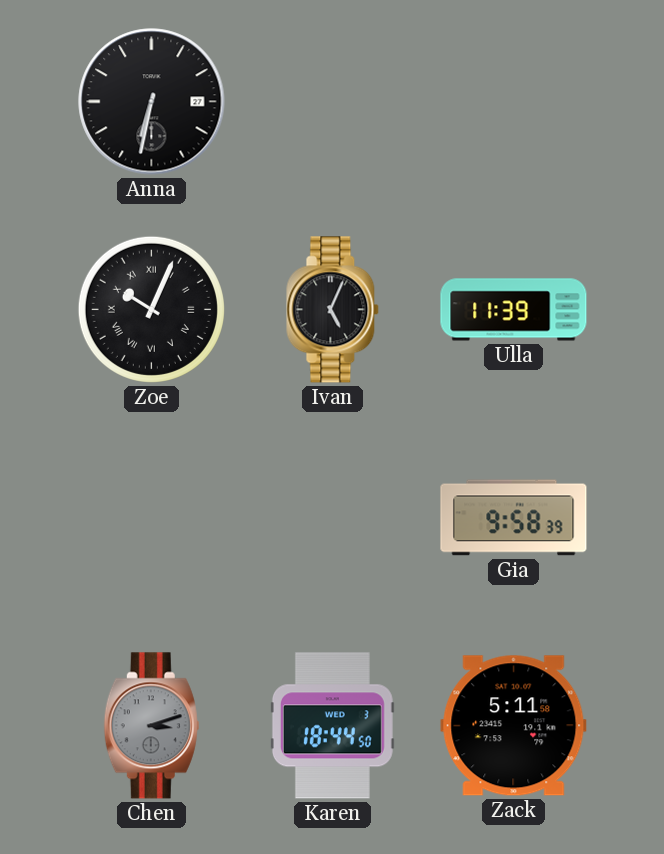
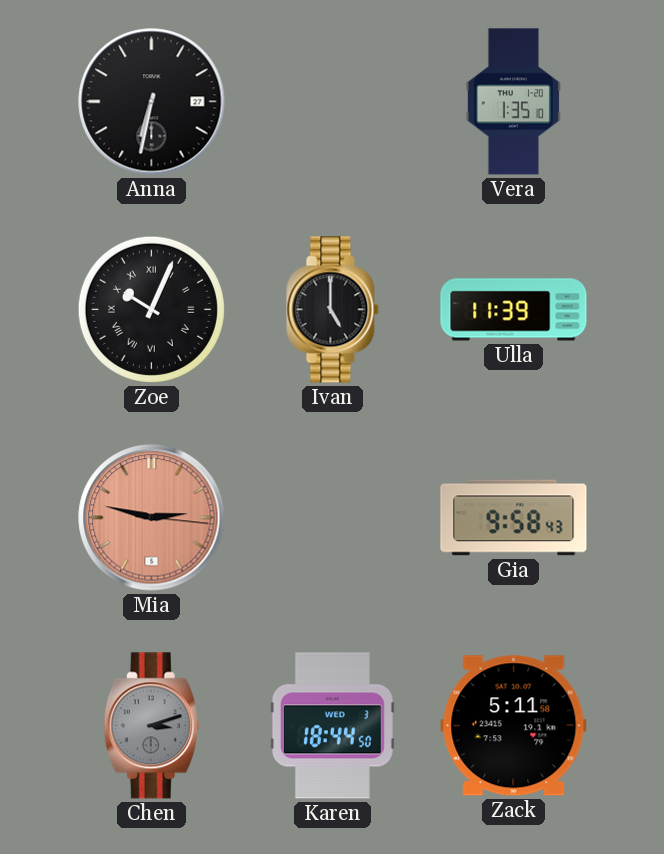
Vera: none -> 1:35
Ivan: 5:04 -> 5:00
Mia: none -> 2:47
Gia: 9:58:39 -> 9:58:43
